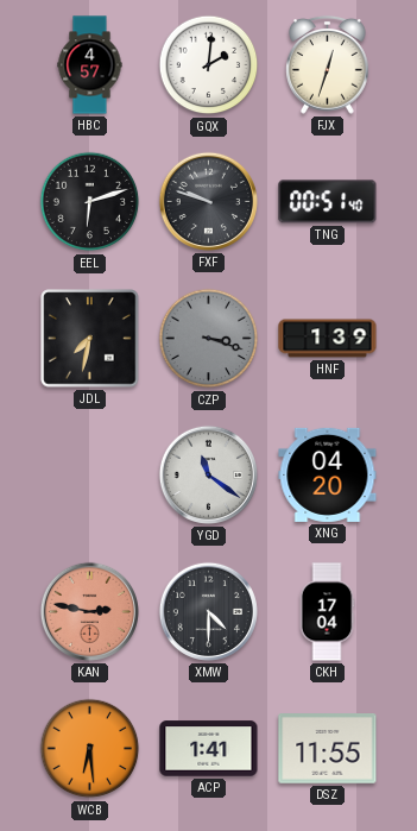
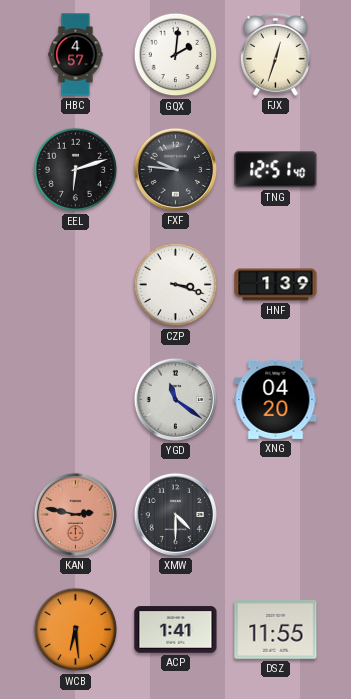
FXF: 9:48 -> 9:46
TNG: 00:51 -> 12:51
JDL: 7:32 -> none
CZP dial: grey -> white
CKH: 17:04 -> none
